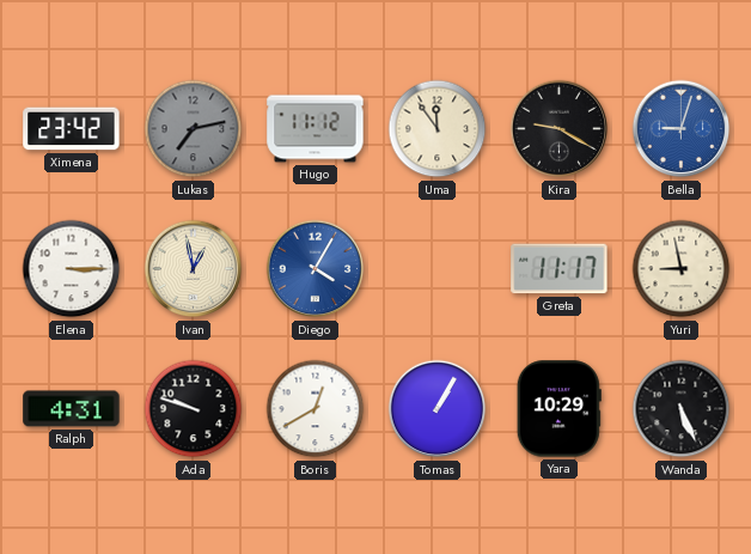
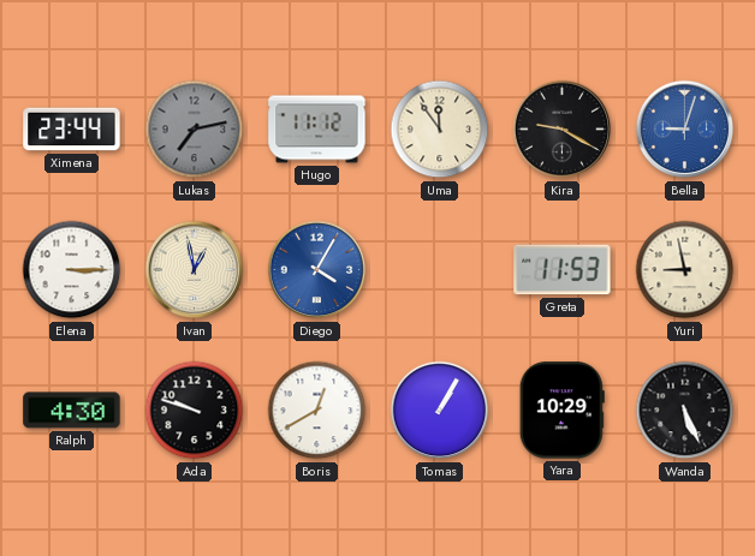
Ximena: 23:42 -> 23:44
Greta: 11:17 -> 11:53
Ralph: 4:31 -> 4:30
